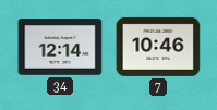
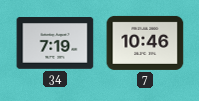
34: 12:14 -> 7:19
